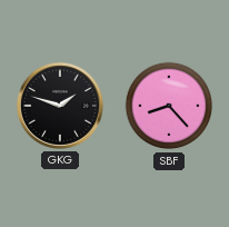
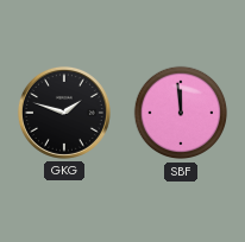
SBF: 8:23 -> 11:59
